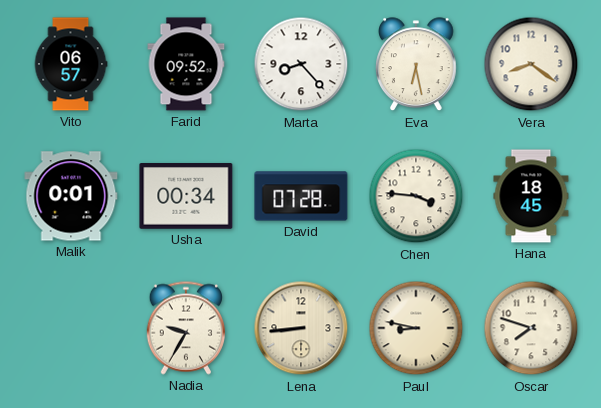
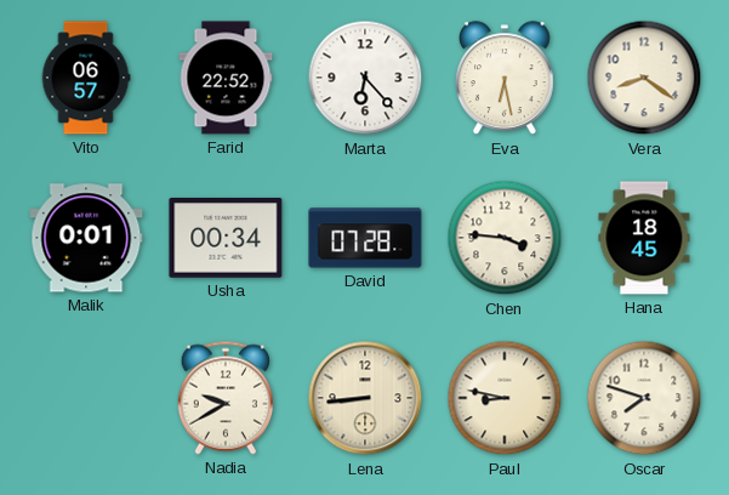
Farid: 09:52 -> 22:52
Marta: 8:23 -> 6:23
Nadia: 9:35 -> 9:40
